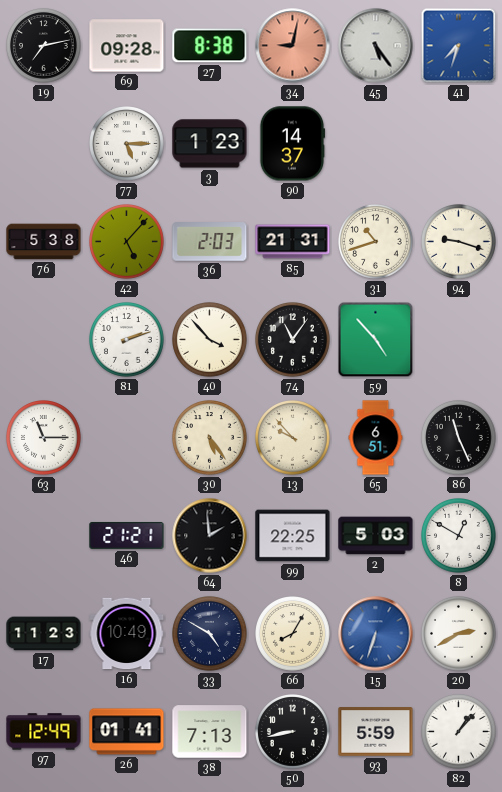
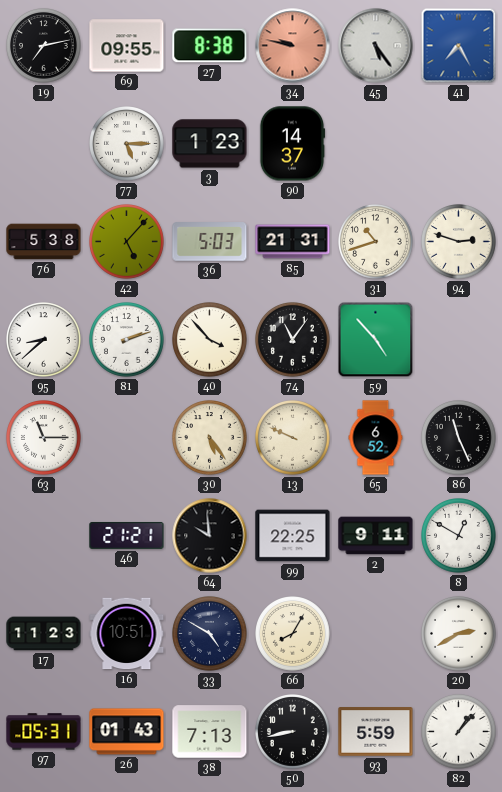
69: 09:28 -> 09:55
34: 9:02 -> 9:47
41: 7:33 -> 7:25
36: 2:03 -> 5:03
94: 9:18 -> 2:48
95: none -> 8:38
13: 9:53 -> 9:49
65: 6:51 -> 6:52
64: 1:59 -> 9:59
2: 5:03 -> 9:11
16: 10:49 -> 10:51
15: 6:33 -> none
97: 12:49 -> 05:31
26: 01:41 -> 01:43
